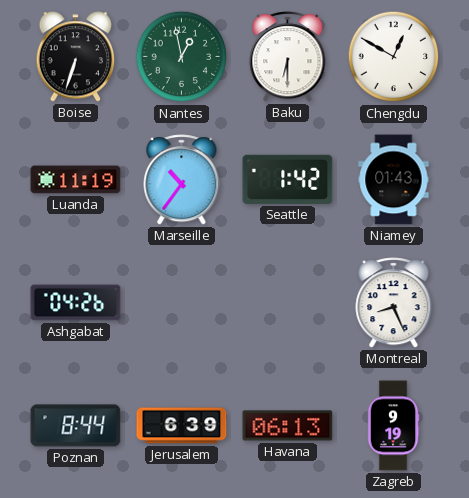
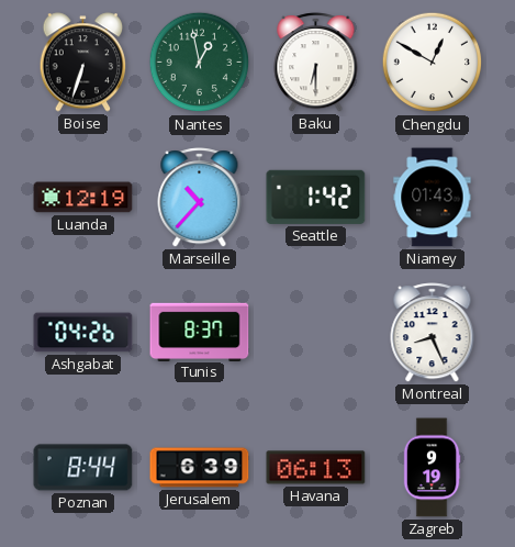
Luanda: 11:19 -> 12:19
Marseille: 10:36 -> 10:37
Tunis: none -> 8:37
